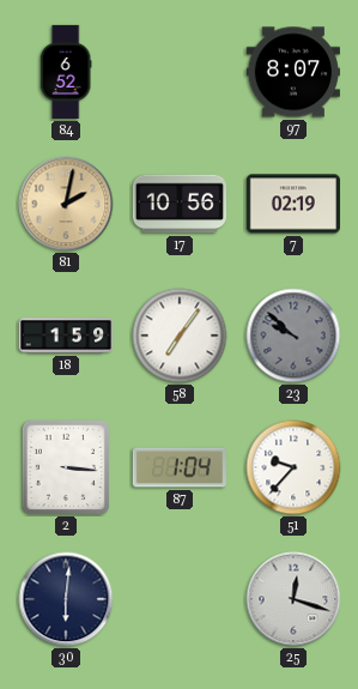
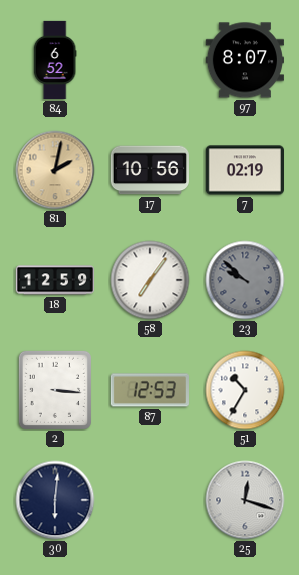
18: 1:59 -> 12:59
87: 1:04 -> 12:53
51: 9:37 -> 10:35
